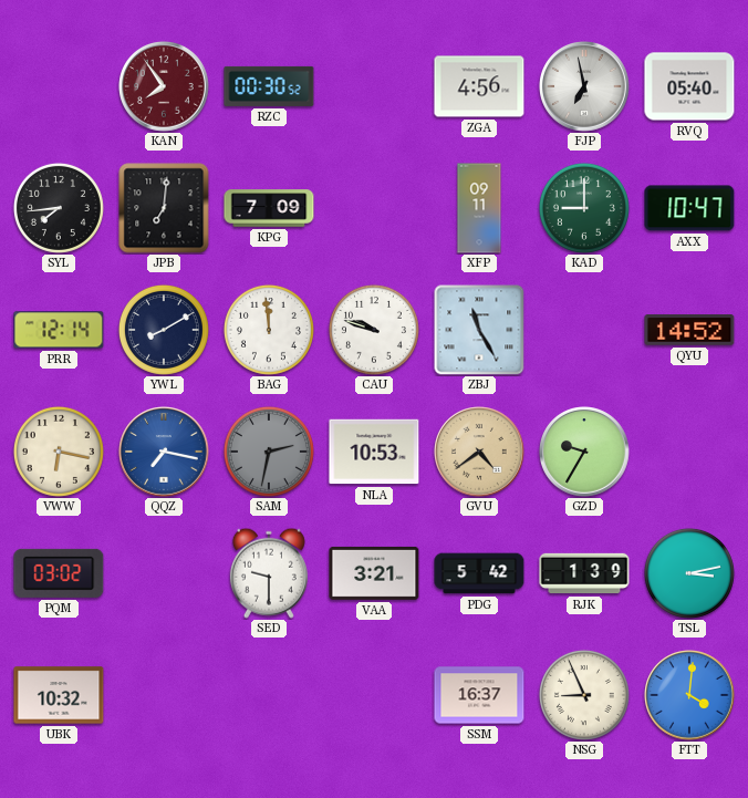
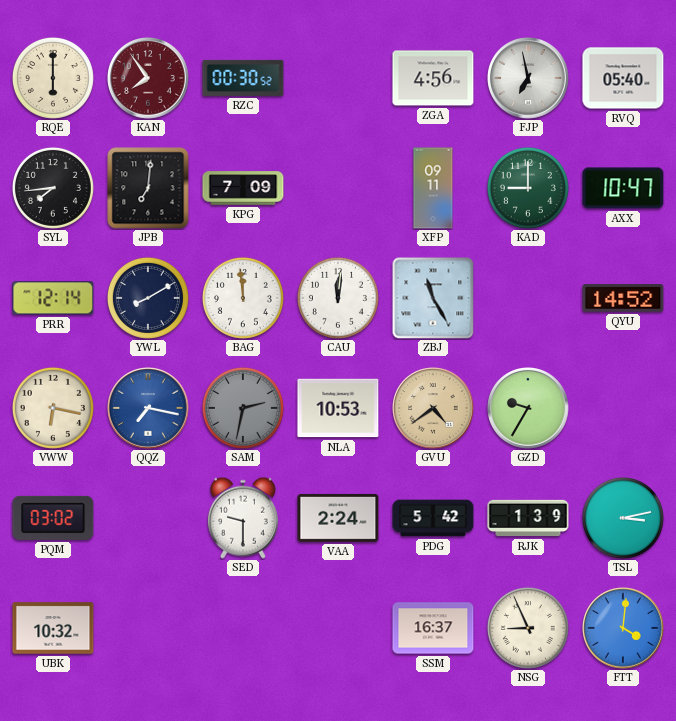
RQE: none -> 6:00
CAU: 9:48 -> 12:01
VAA: 3:21 -> 2:24
